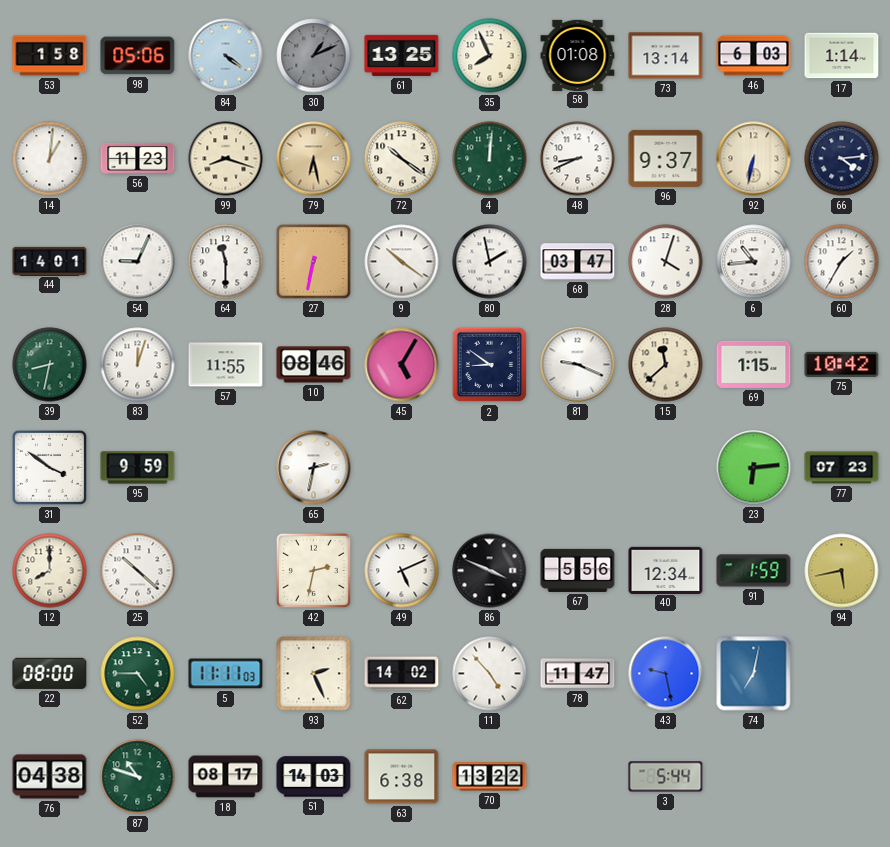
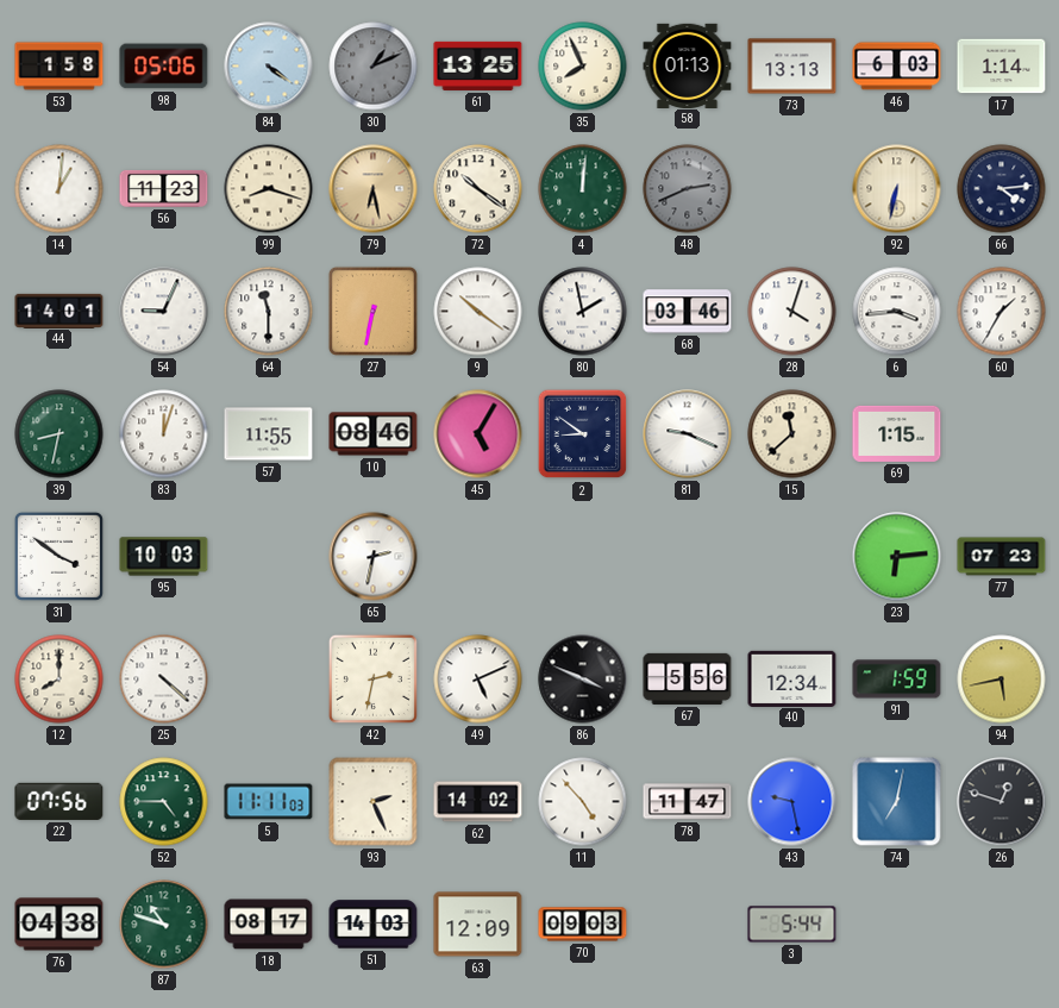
58: 01:08 -> 01:13
73: 13:14 -> 13:13
48: 8:41 -> 2:41
48 dial: white -> grey
96: 9:37 -> none
68: 03:47 -> 03:46
6: 10:44 -> 3:44
75: 10:42 -> none
95: 9:59 -> 10:03
25: 10:22 -> 4:22
22: 08:00 -> 07:56
26: none -> 12:48
63: 6:38 -> 12:09
70: 13:22 -> 09:03
